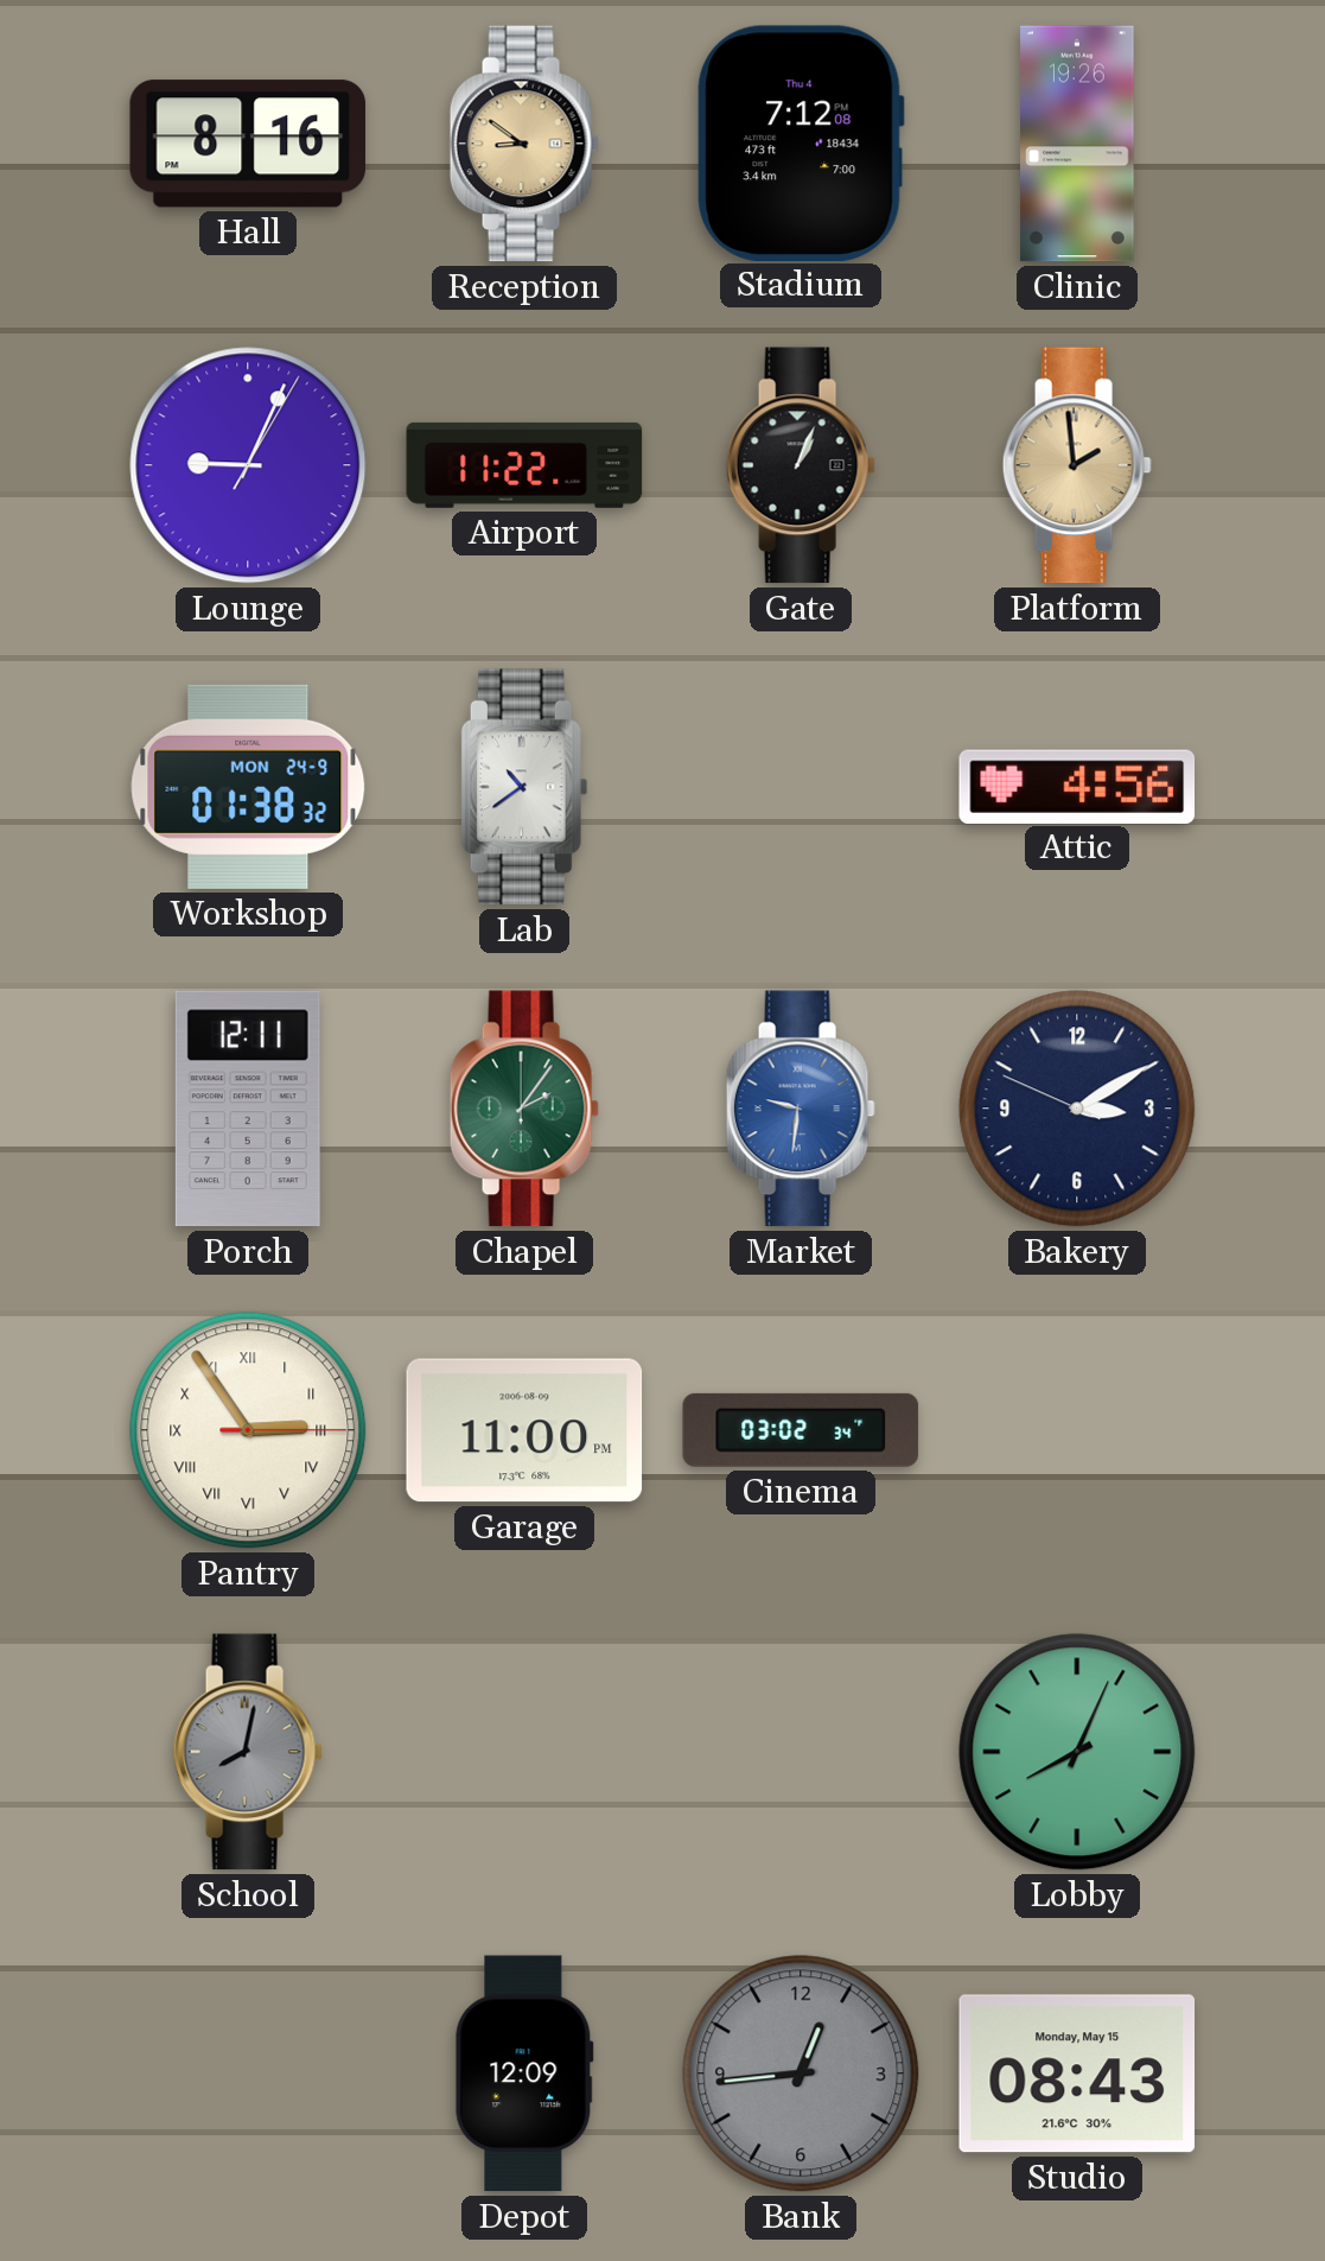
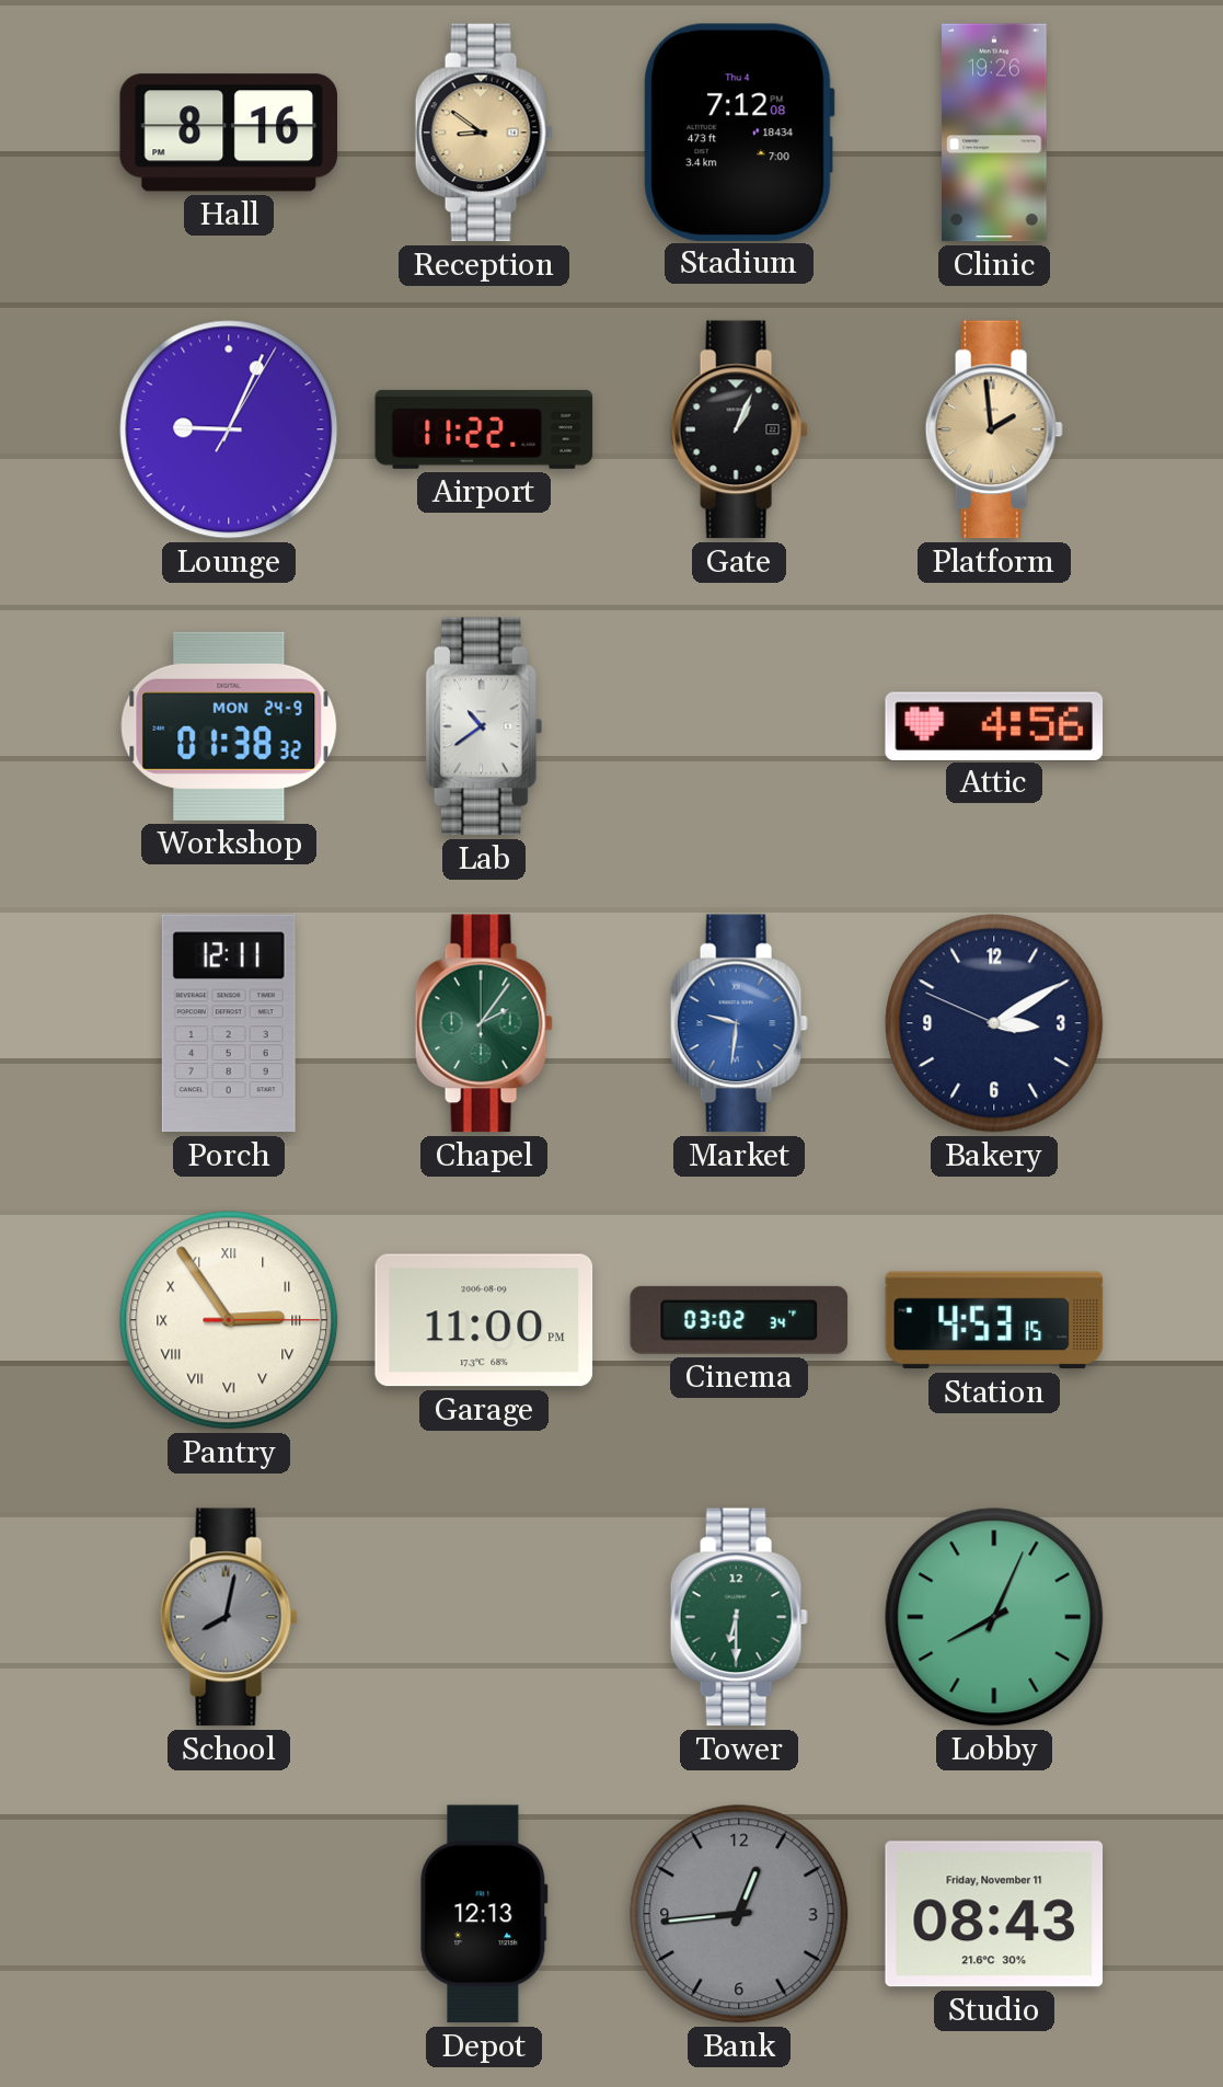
Station: none -> 4:53
Tower: none -> 6:30
Depot: 12:09 -> 12:13
Studio date: Monday, May 15 -> Friday, November 11
